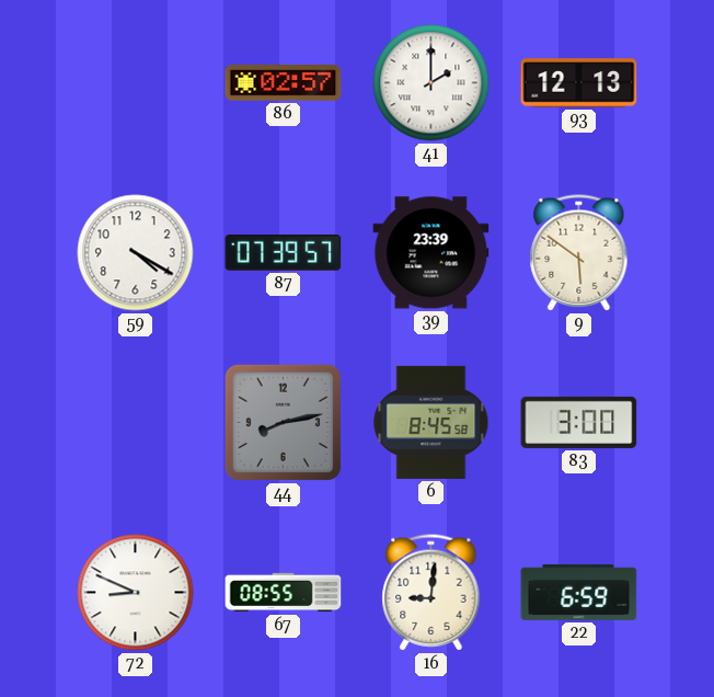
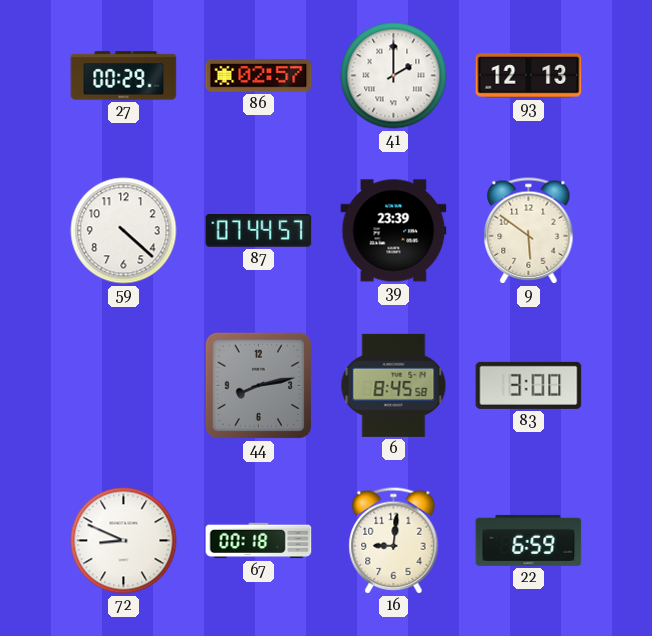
27: none -> 00:29
59: 4:20 -> 4:22
87: 07:39 -> 07:44
67: 08:55 -> 00:18
